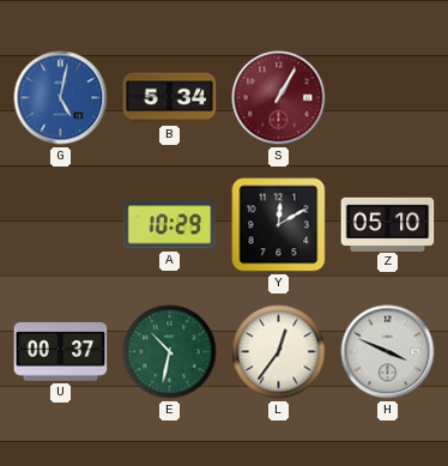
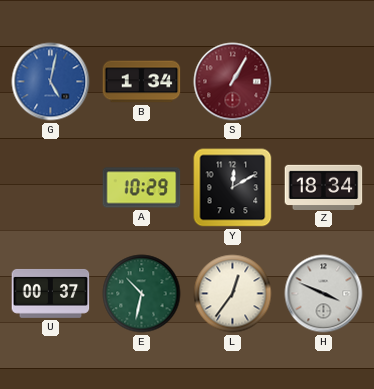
B: 5:34 -> 1:34
Z: 05:10 -> 18:34
